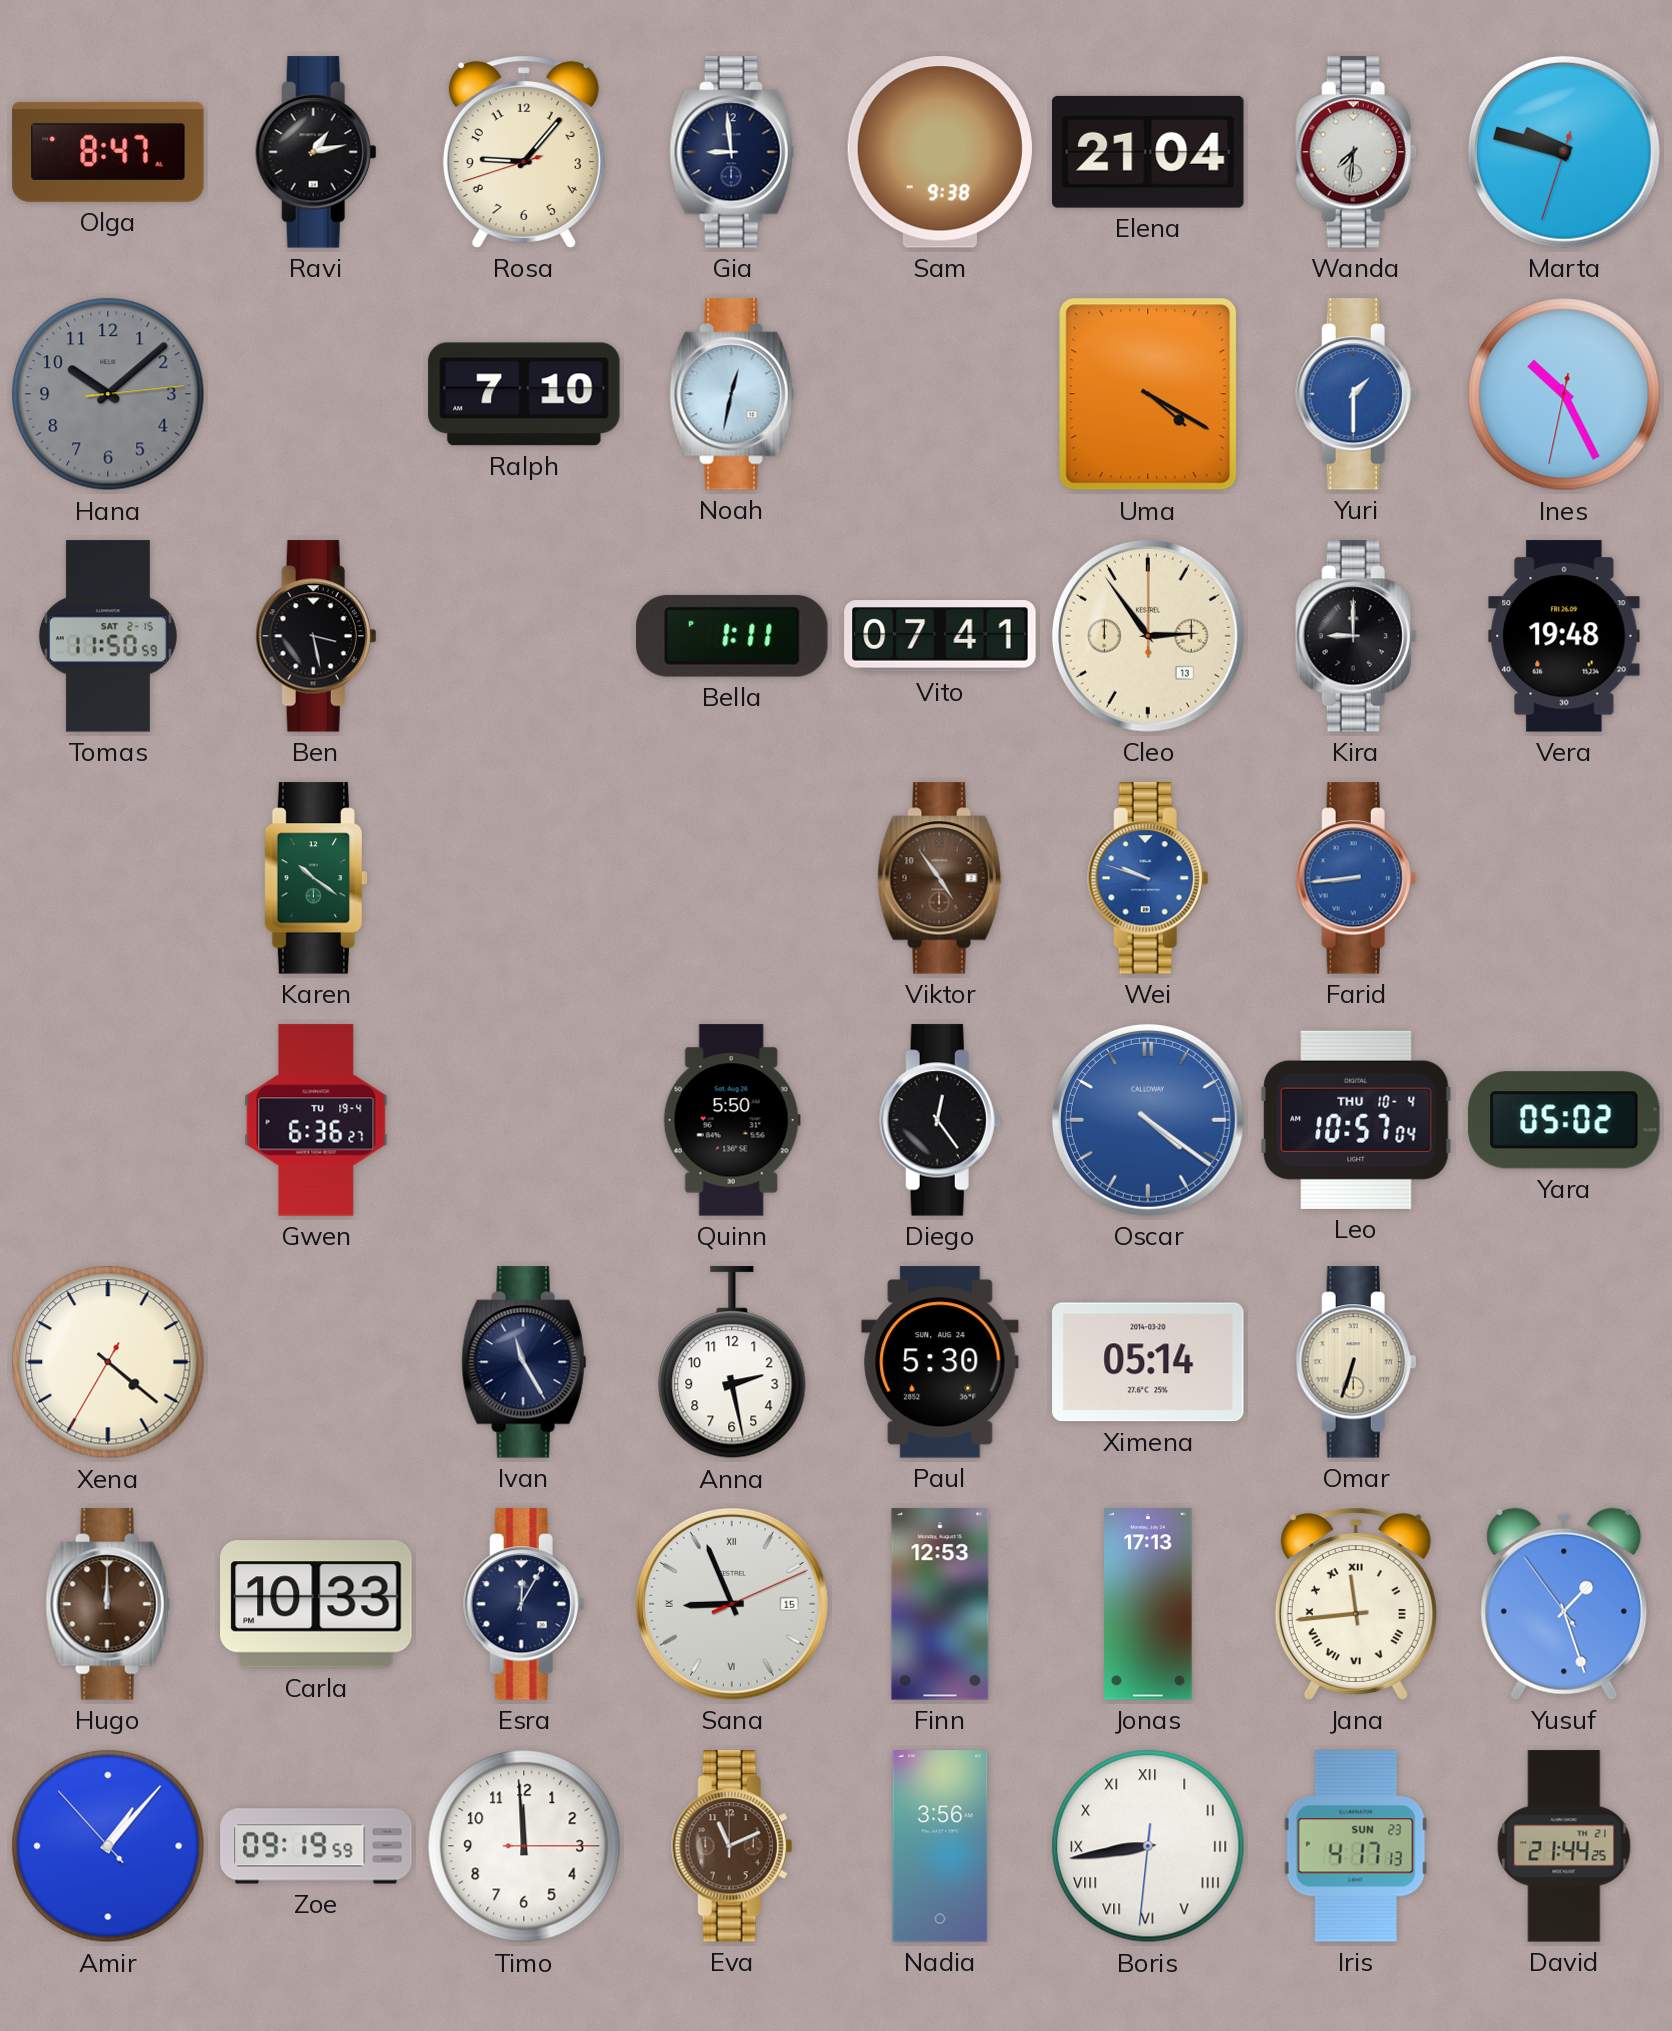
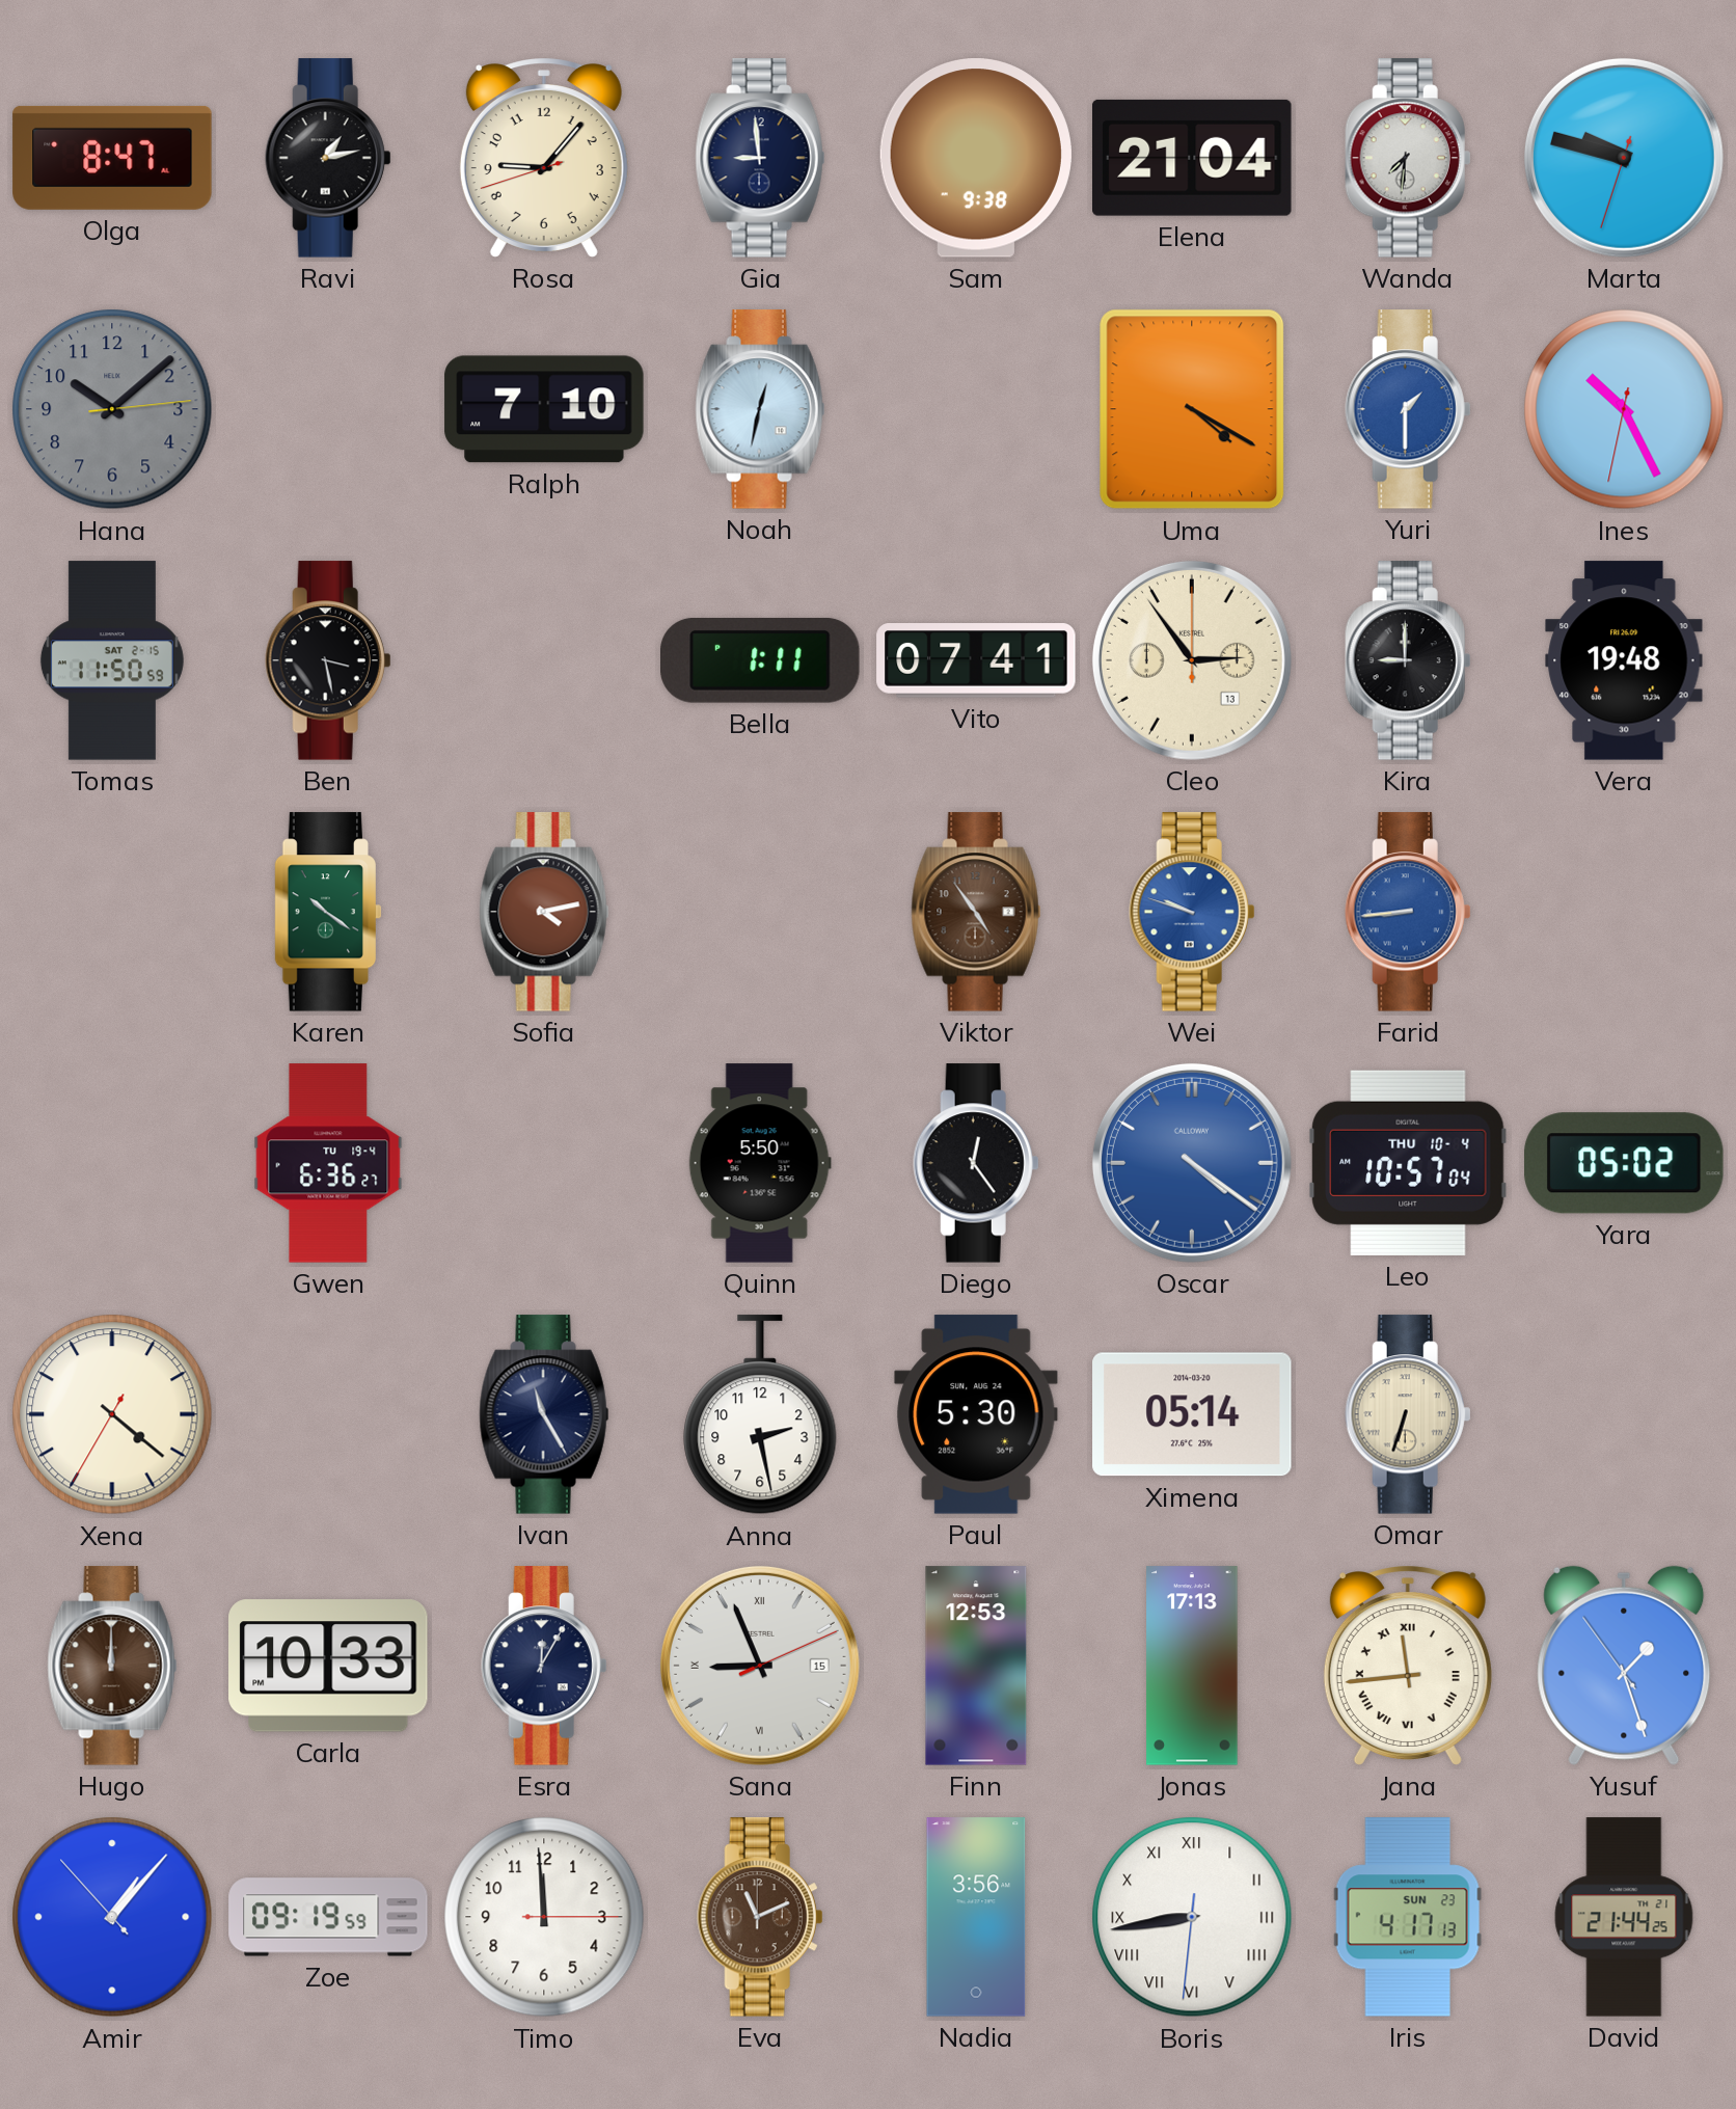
Sofia: none -> 4:13
